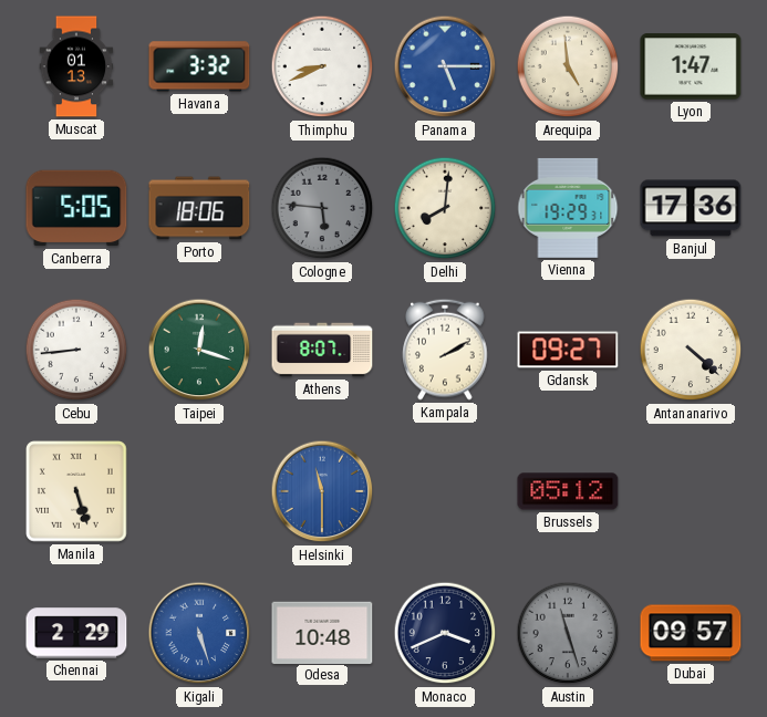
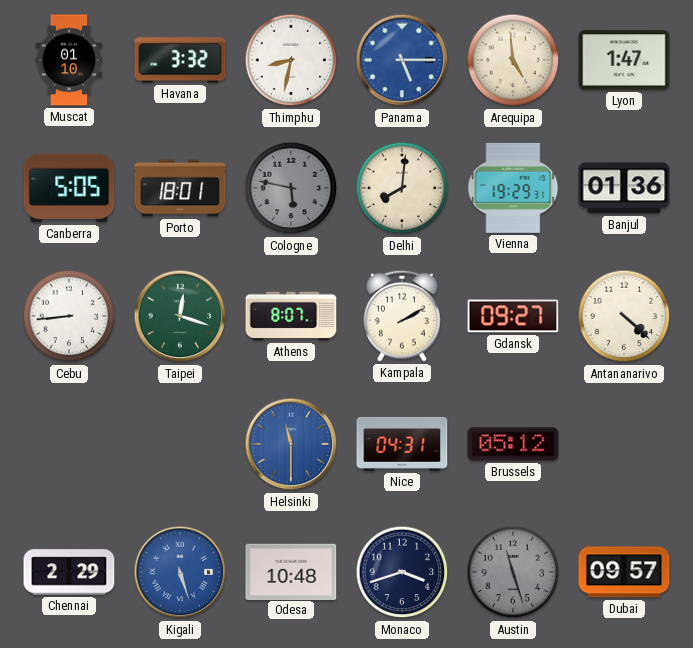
Muscat: 01:13 -> 01:10
Thimphu: 8:41 -> 8:32
Porto: 18:06 -> 18:01
Cologne: 5:46 -> 5:47
Banjul: 17:36 -> 01:36
Manila: 5:27 -> none
Nice: none -> 04:31
Monaco: 3:41 -> 3:42
